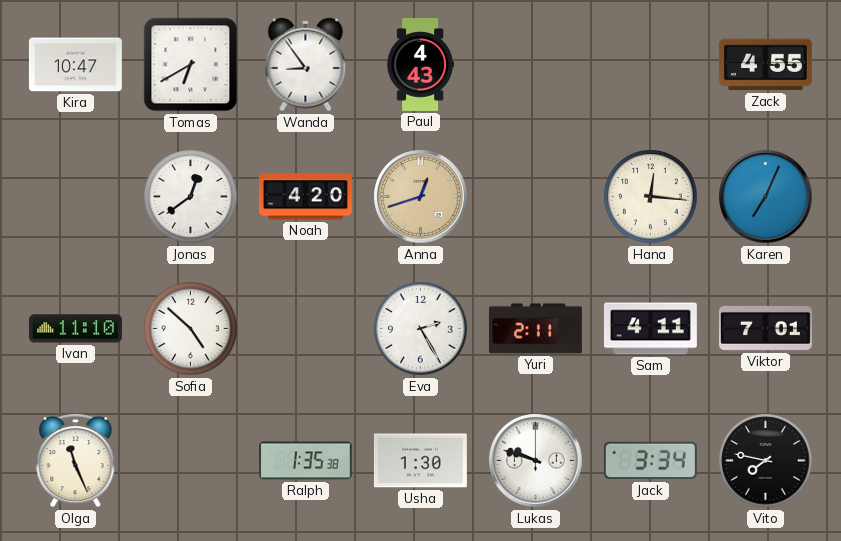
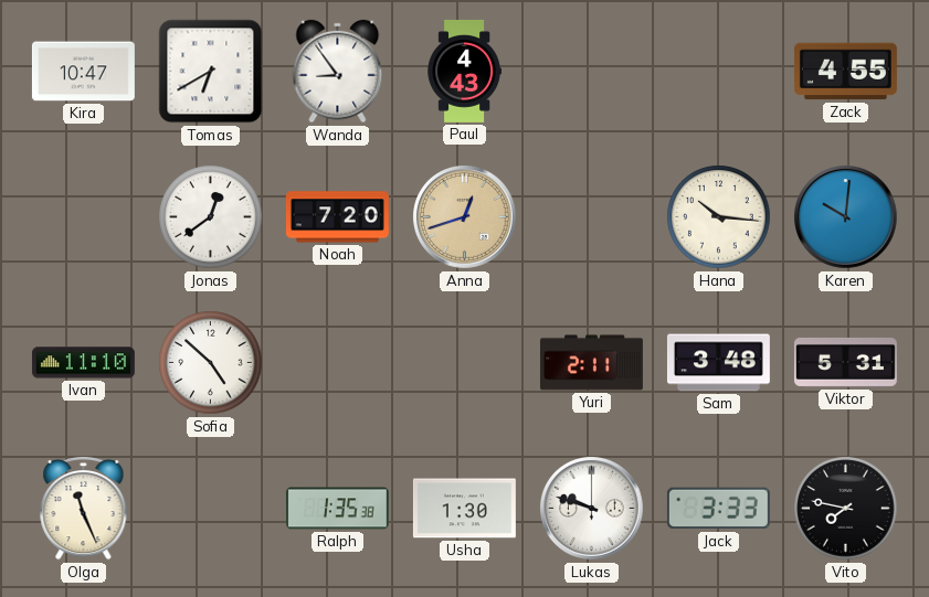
Noah: 4:20 -> 7:20
Hana: 12:16 -> 10:16
Karen: 7:04 -> 10:01
Eva: 2:25 -> none
Sam: 4:11 -> 3:48
Viktor: 7:01 -> 5:31
Jack: 3:34 -> 3:33
